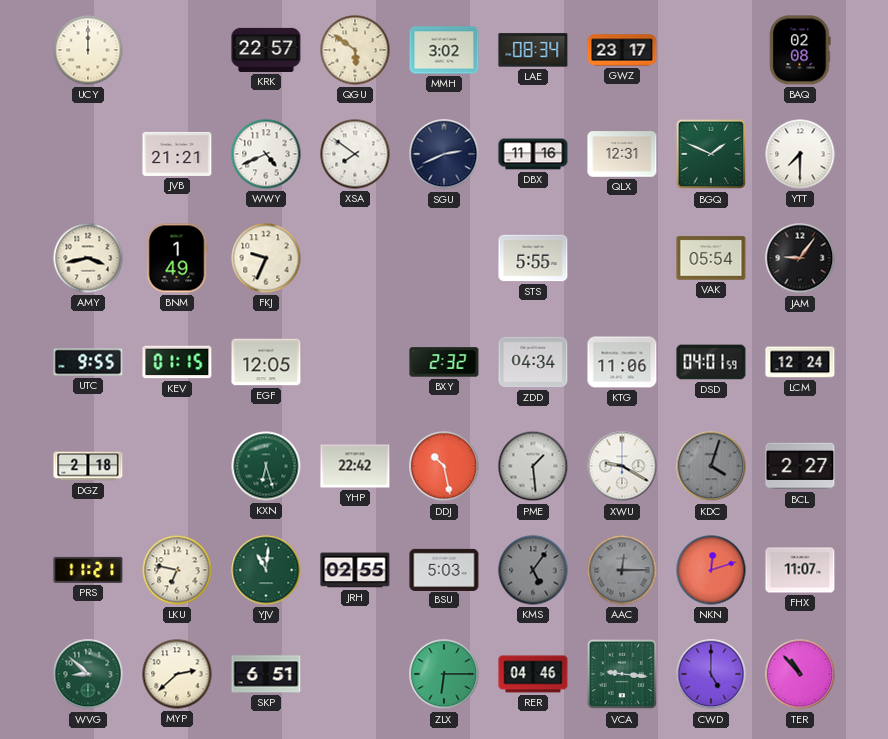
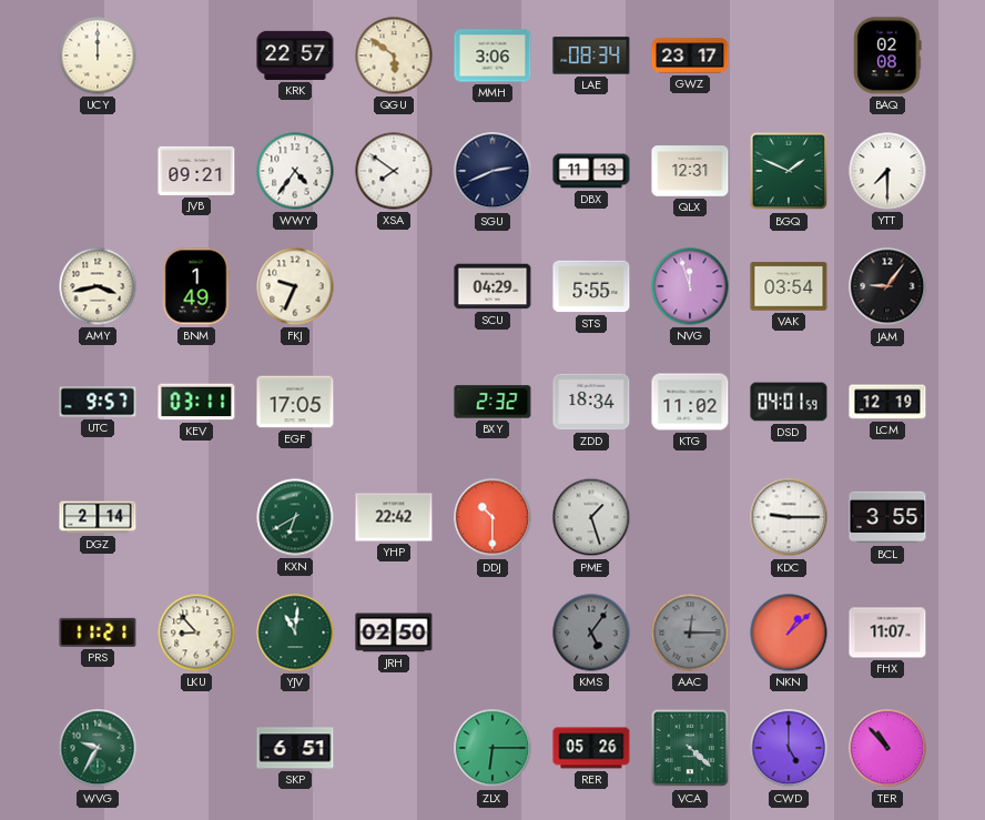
MMH: 3:02 -> 3:06
JVB: 21:21 -> 09:21
WWY: 4:41 -> 4:36
DBX: 11:16 -> 11:13
SCU: none -> 04:29
NVG: none -> 11:57
VAK: 05:54 -> 03:54
UTC: 9:55 -> 9:57
KEV: 01:15 -> 03:11
EGF: 12:05 -> 17:05
ZDD: 04:34 -> 18:34
KTG: 11:06 -> 11:02
LCM: 12:24 -> 12:19
DGZ: 2:18 -> 2:14
KXN: 6:27 -> 6:40
DDJ: 10:28 -> 10:30
PME: 1:29 -> 1:27
XWU: 9:20 -> none
KDC: 4:03 -> 9:15
KDC dial: grey -> white
BCL: 2:27 -> 3:55
LKU: 6:47 -> 8:53
JRH: 02:55 -> 02:50
BSU: 5:03 -> none
NKN: 12:12 -> 1:08
WVG: 8:52 -> 9:35
MYP: 2:38 -> none
RER: 04:46 -> 05:26
VCA: 9:16 -> 4:22
